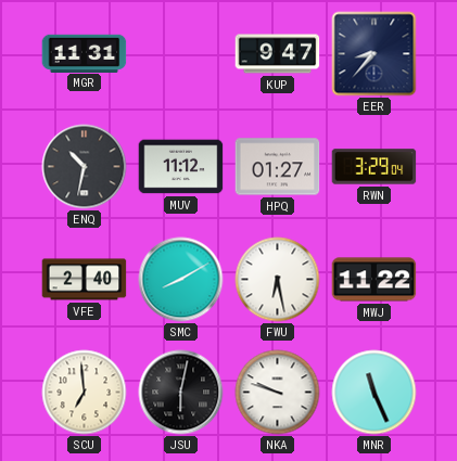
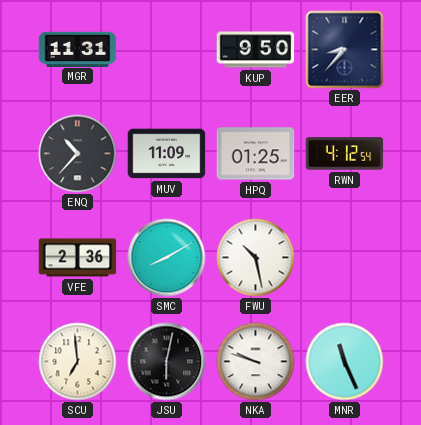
KUP: 9:47 -> 9:50
ENQ: 10:32 -> 10:37
MUV: 11:12 -> 11:09
HPQ: 01:27 -> 01:25
RWN: 3:29 -> 4:12
VFE: 2:40 -> 2:36
FWU: 6:28 -> 10:28
MWJ: 11:22 -> none
